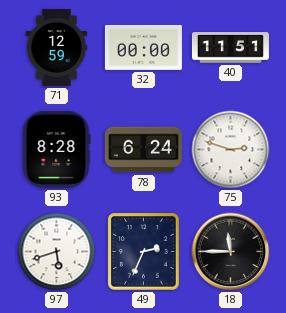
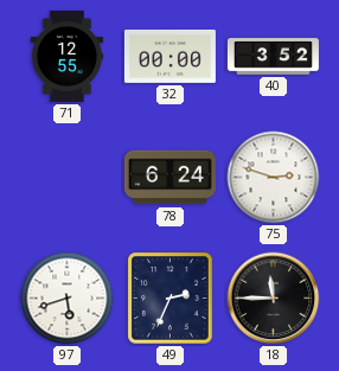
71: 12:59 -> 12:55
40: 11:51 -> 3:52
93: 8:28 -> none
